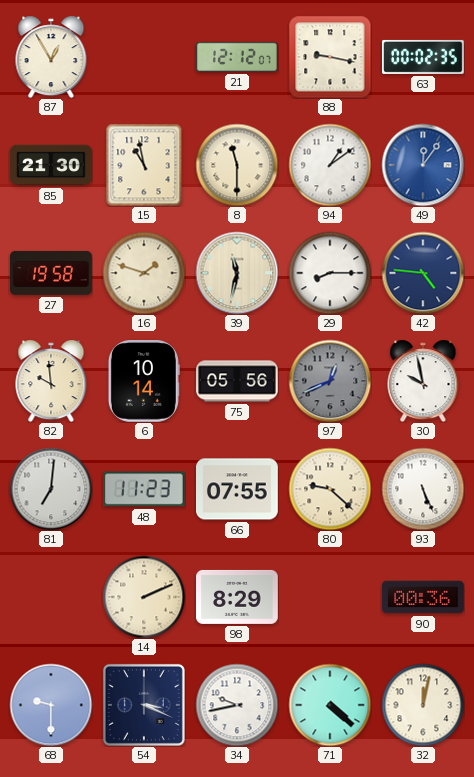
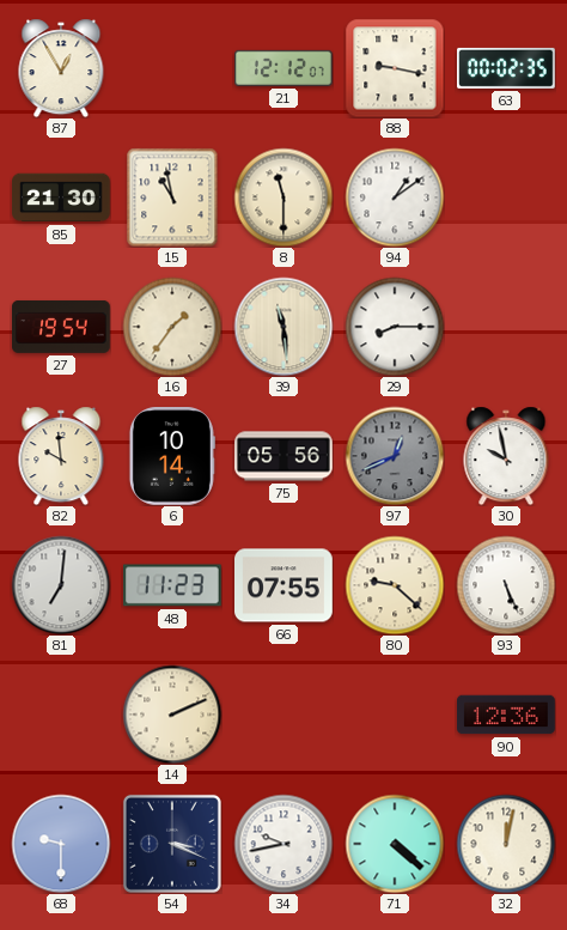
49: 12:06 -> none
27: 19:58 -> 19:54
16: 1:48 -> 1:36
39: 11:32 -> 11:29
42: 4:46 -> none
98: 8:29 -> none
90: 00:36 -> 12:36
